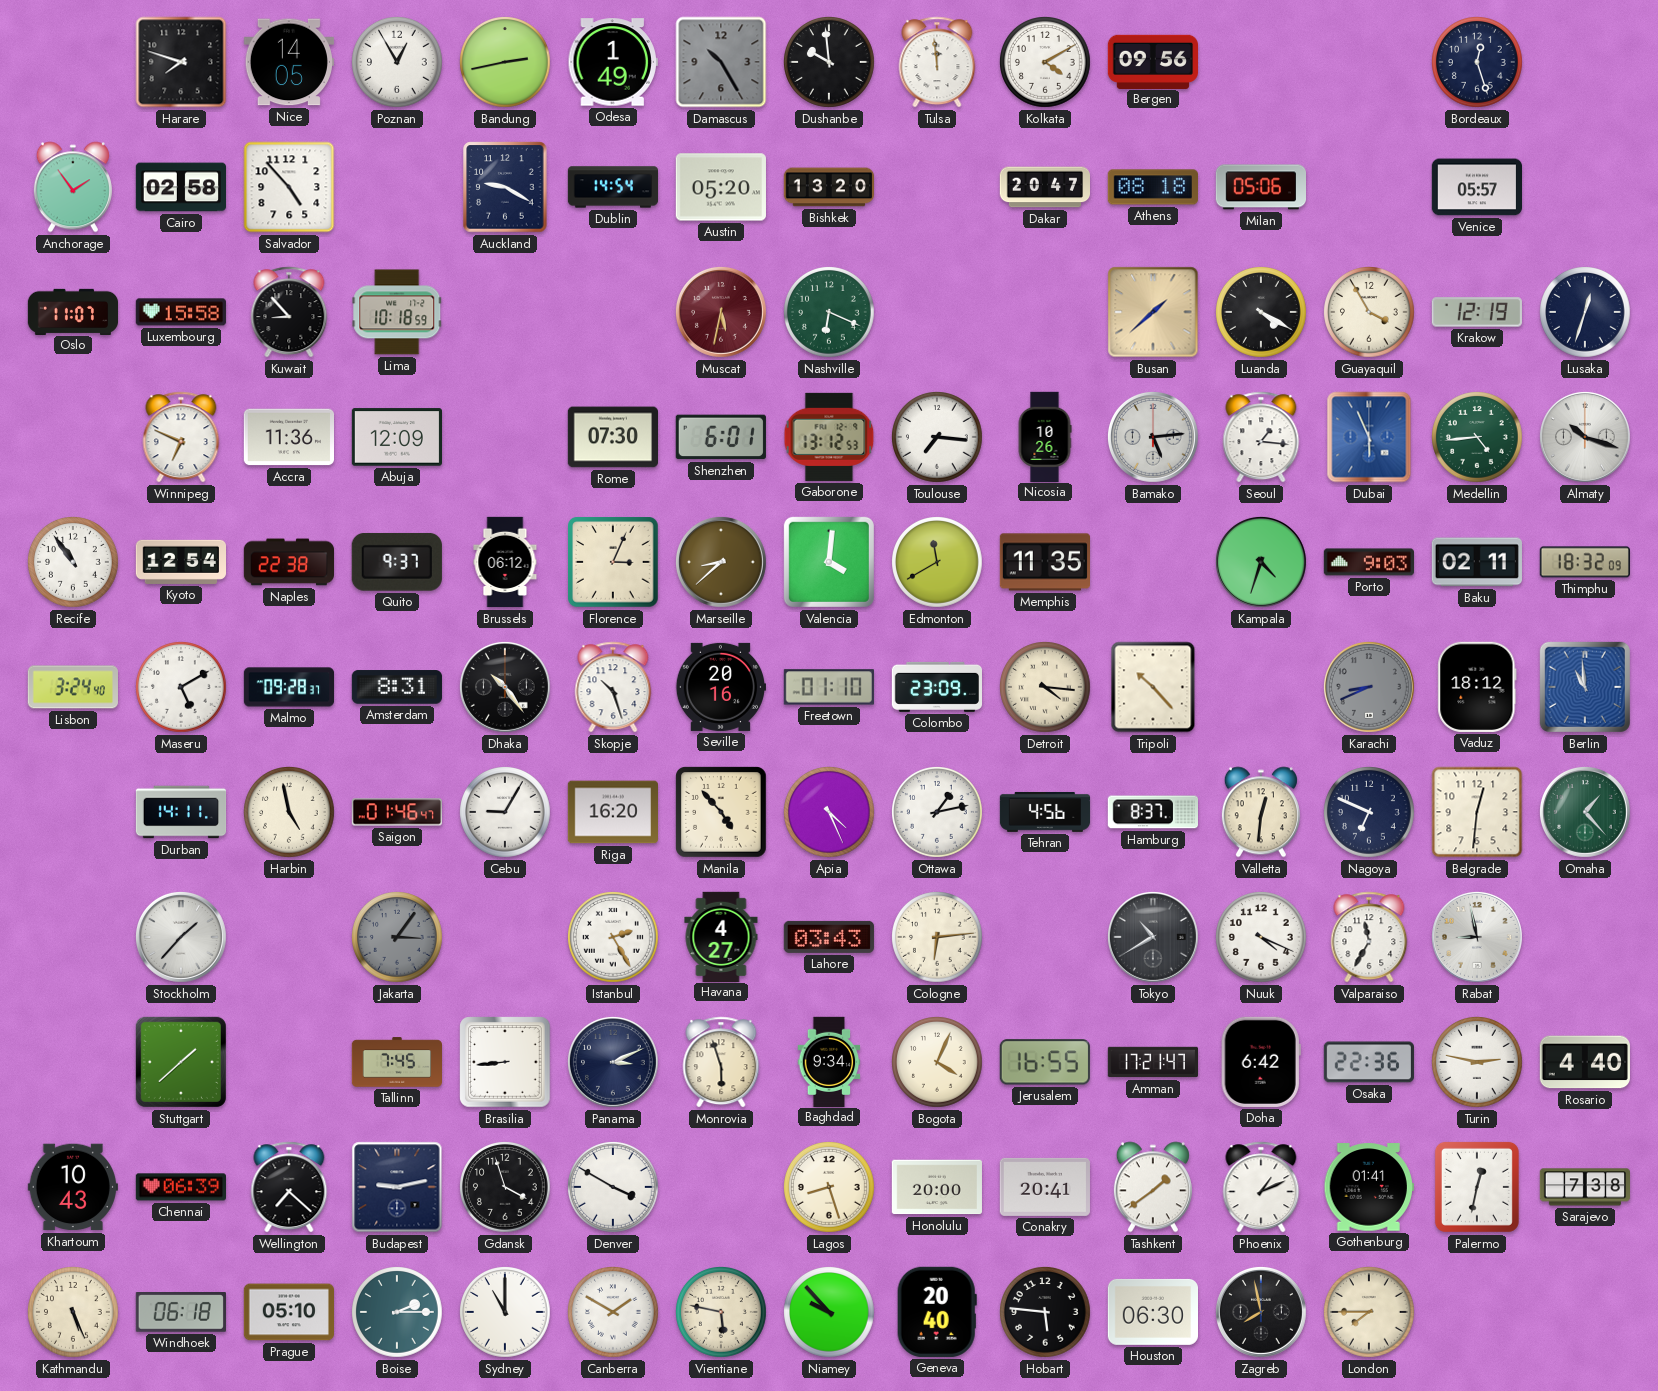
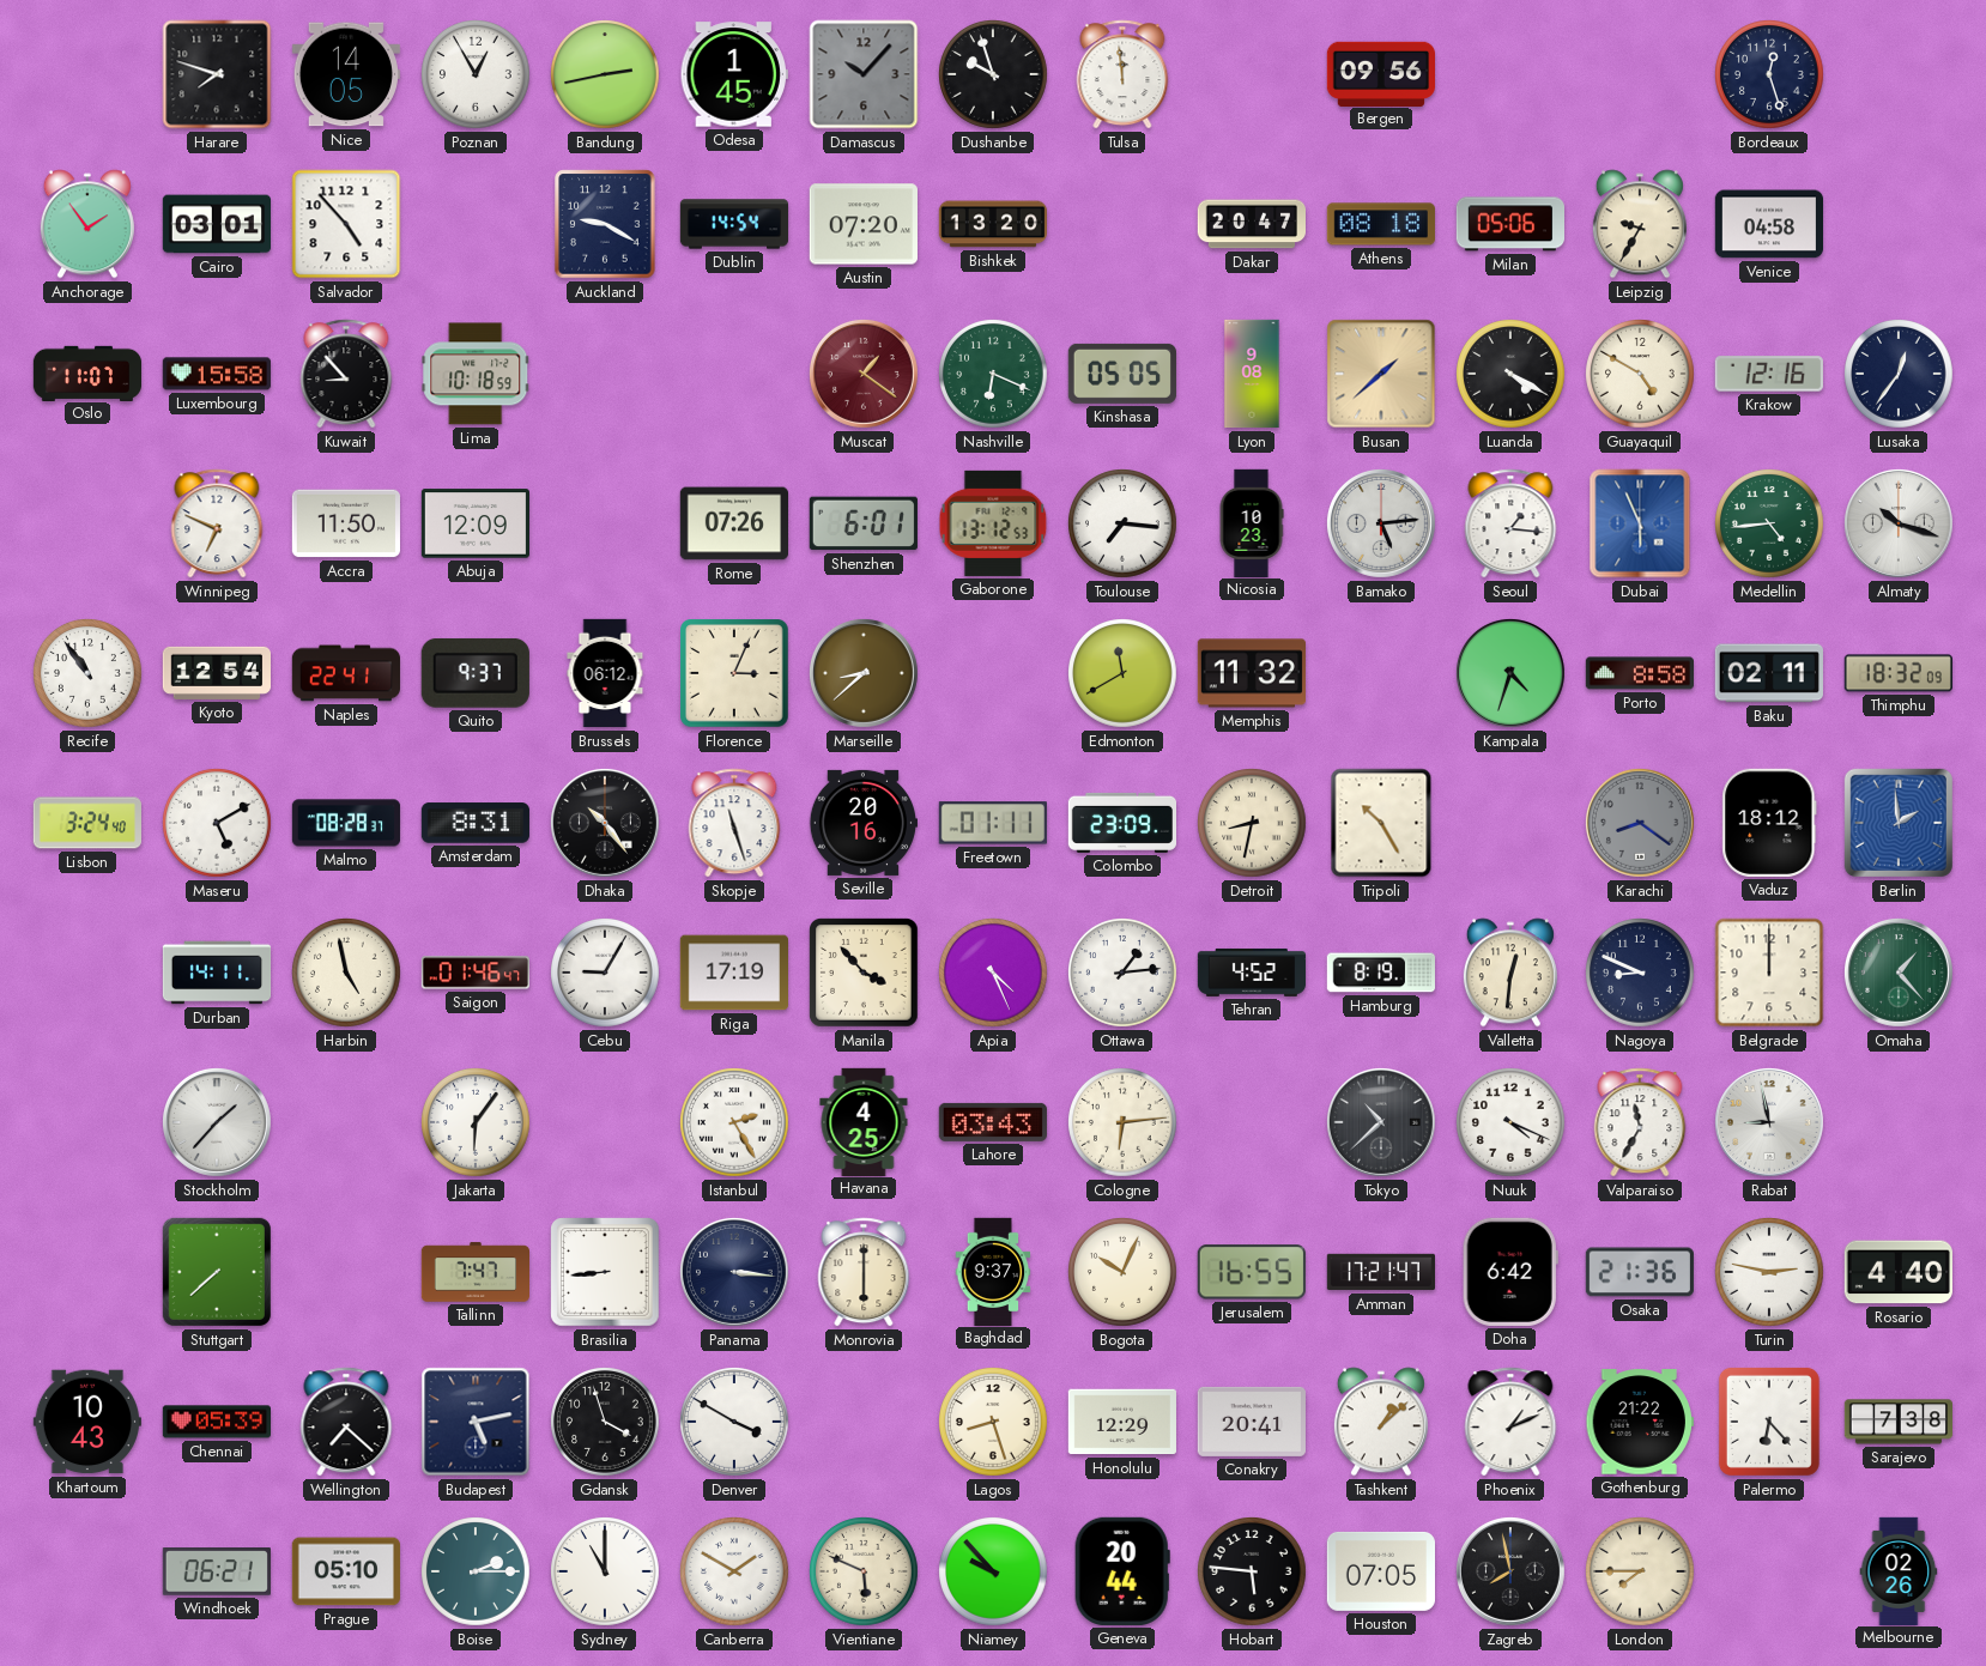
Odesa: 1:49 -> 1:45
Damascus: 10:25 -> 10:07
Dushanbe: 9:59 -> 9:57
Kolkata: 4:10 -> none
Cairo: 02:58 -> 03:01
Austin: 05:20 -> 07:20
Leipzig: none -> 9:35
Venice: 05:57 -> 04:58
Muscat: 5:32 -> 1:21
Kinshasa: none -> 05:05
Lyon: none -> 9:08
Guayaquil: 3:55 -> 4:50
Krakow: 12:19 -> 12:16
Lusaka: 12:33 -> 12:36
Accra: 11:36 -> 11:50
Rome: 07:30 -> 07:26
Nicosia: 10:26 -> 10:23
Naples: 22:38 -> 22:41
Valencia: 4:01 -> none
Memphis: 11:35 -> 11:32
Porto: 9:03 -> 8:58
Malmo: 09:28 -> 08:28
Skopje: 10:27 -> 11:27
Freetown: 01:10 -> 01:11
Detroit: 4:16 -> 8:32
Tripoli: 10:23 -> 10:25
Karachi: 8:41 -> 8:21
Berlin: 10:59 -> 1:59
Riga: 16:20 -> 17:19
Manila: 4:53 -> 3:53
Ottawa: 1:13 -> 1:14
Tehran: 4:56 -> 4:52
Hamburg: 8:37 -> 8:19
Nagoya: 6:49 -> 8:49
Belgrade: 12:31 -> 12:00
Jakarta: 3:06 -> 6:06
Jakarta dial: grey -> white
Havana: 4:27 -> 4:25
Tokyo: 10:40 -> 10:38
Stuttgart: 1:38 -> 7:38
Tallinn: 7:45 -> 7:47
Panama: 3:11 -> 3:16
Monrovia: 5:57 -> 6:00
Baghdad: 9:34 -> 9:37
Bogota: 4:04 -> 10:04
Osaka: 22:36 -> 21:36
Chennai: 06:39 -> 05:39
Budapest: 9:13 -> 5:13
Honolulu: 20:00 -> 12:29
Tashkent: 1:39 -> 1:08
Gothenburg: 01:41 -> 21:22
Palermo: 12:32 -> 6:23
Kathmandu: 5:26 -> none
Windhoek: 06:18 -> 06:21
Vientiane: 5:47 -> 5:49
Geneva: 20:40 -> 20:44
Houston: 06:30 -> 07:05
Melbourne: none -> 02:26
